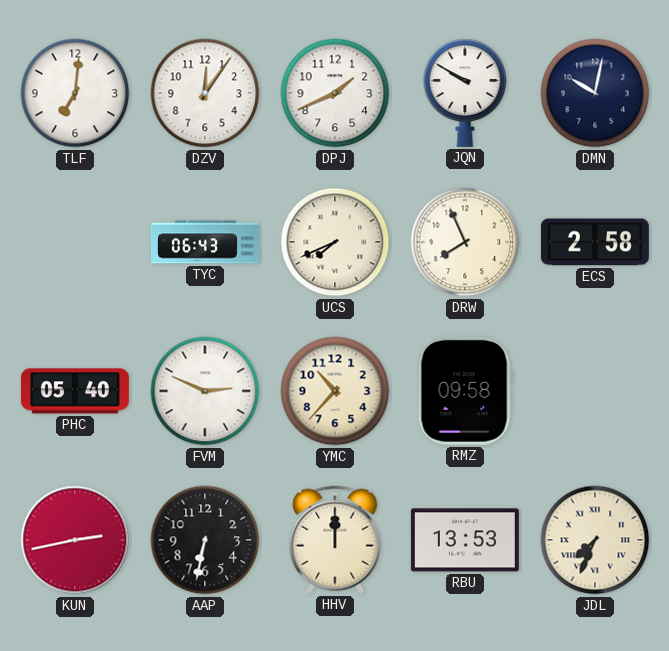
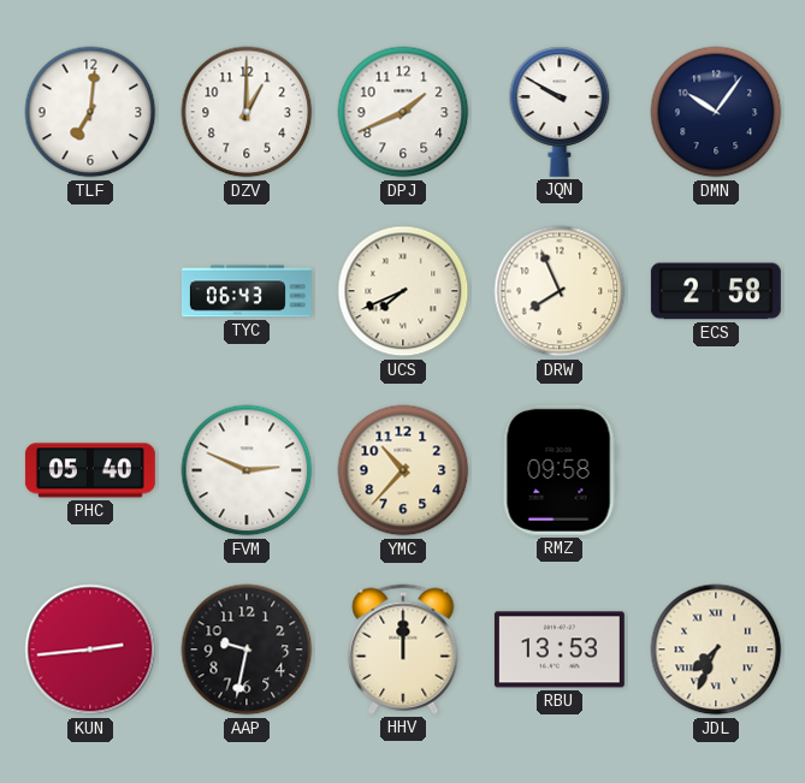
DZV: 12:06 -> 1:00
DMN: 10:02 -> 10:06
KUN: 2:43 -> 2:44
AAP: 6:32 -> 9:32
